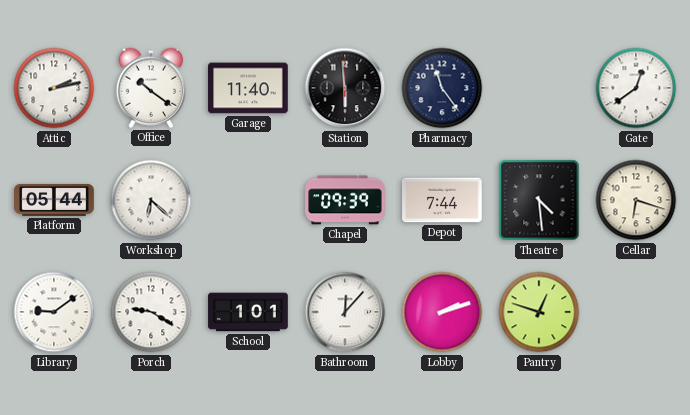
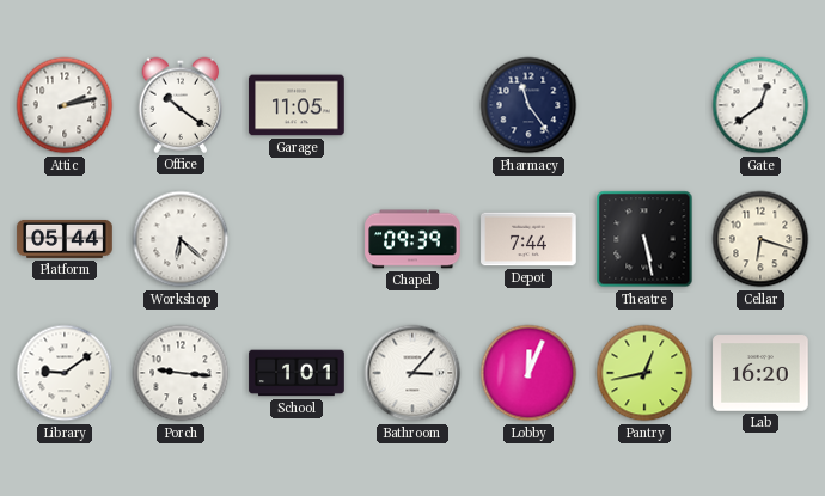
Garage: 11:40 -> 11:05
Station: 5:59 -> none
Theatre: 4:29 -> 5:28
Porch: 9:20 -> 9:16
Bathroom: 12:07 -> 3:07
Lobby: 2:12 -> 12:04
Pantry: 12:48 -> 12:43
Lab: none -> 16:20
